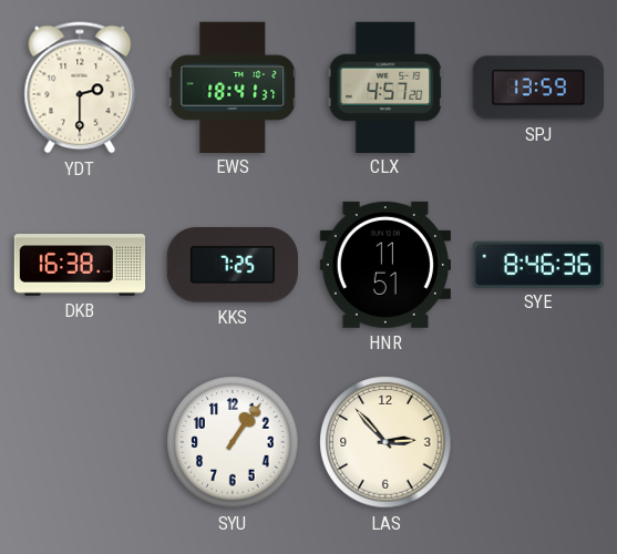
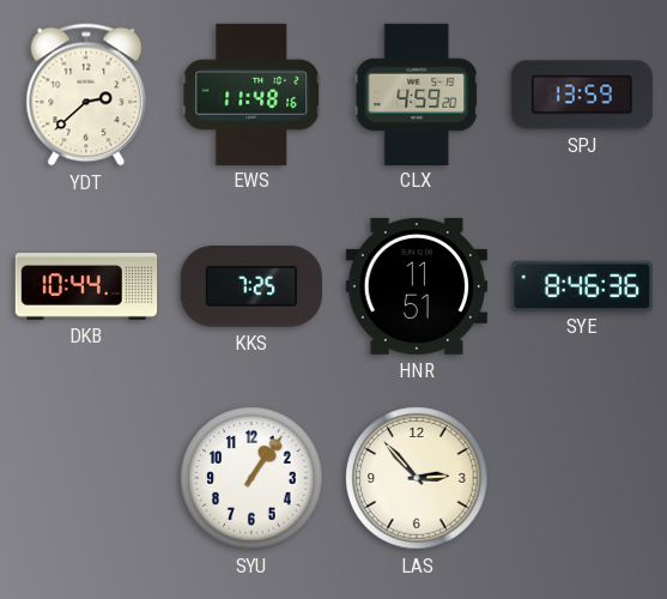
YDT: 2:30 -> 2:38
EWS: 18:41 -> 11:48
CLX: 4:57 -> 4:59
DKB: 16:38 -> 10:44
